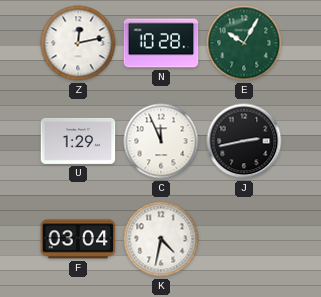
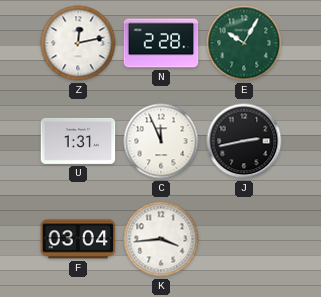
N: 10:28 -> 2:28
U: 1:29 -> 1:31
K: 4:32 -> 3:44
